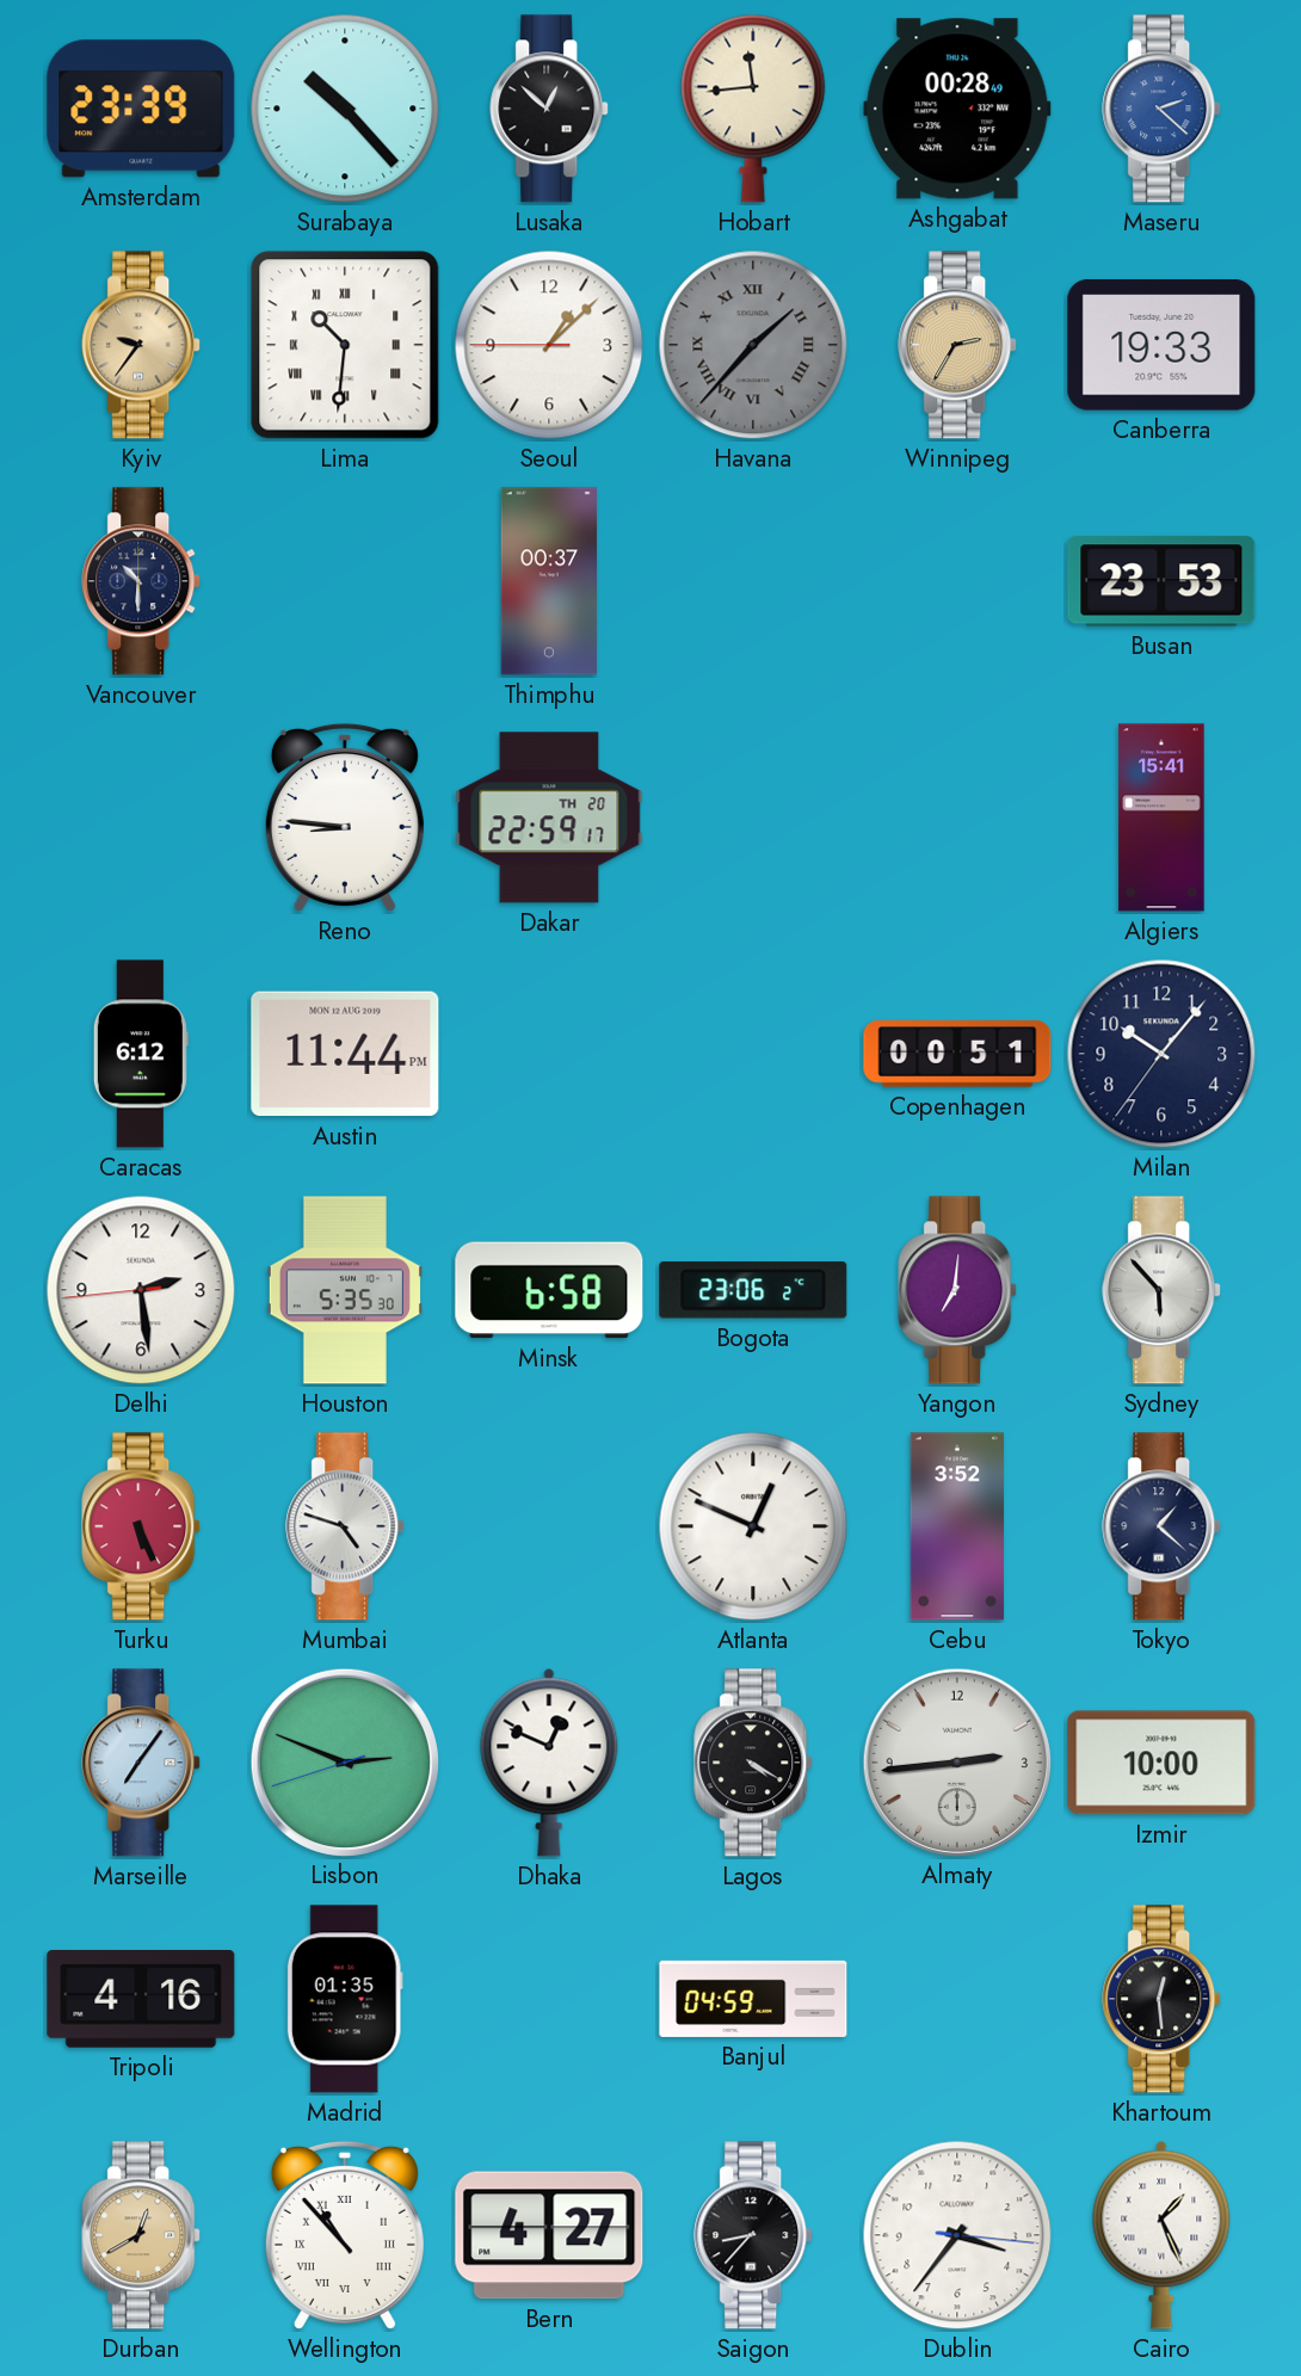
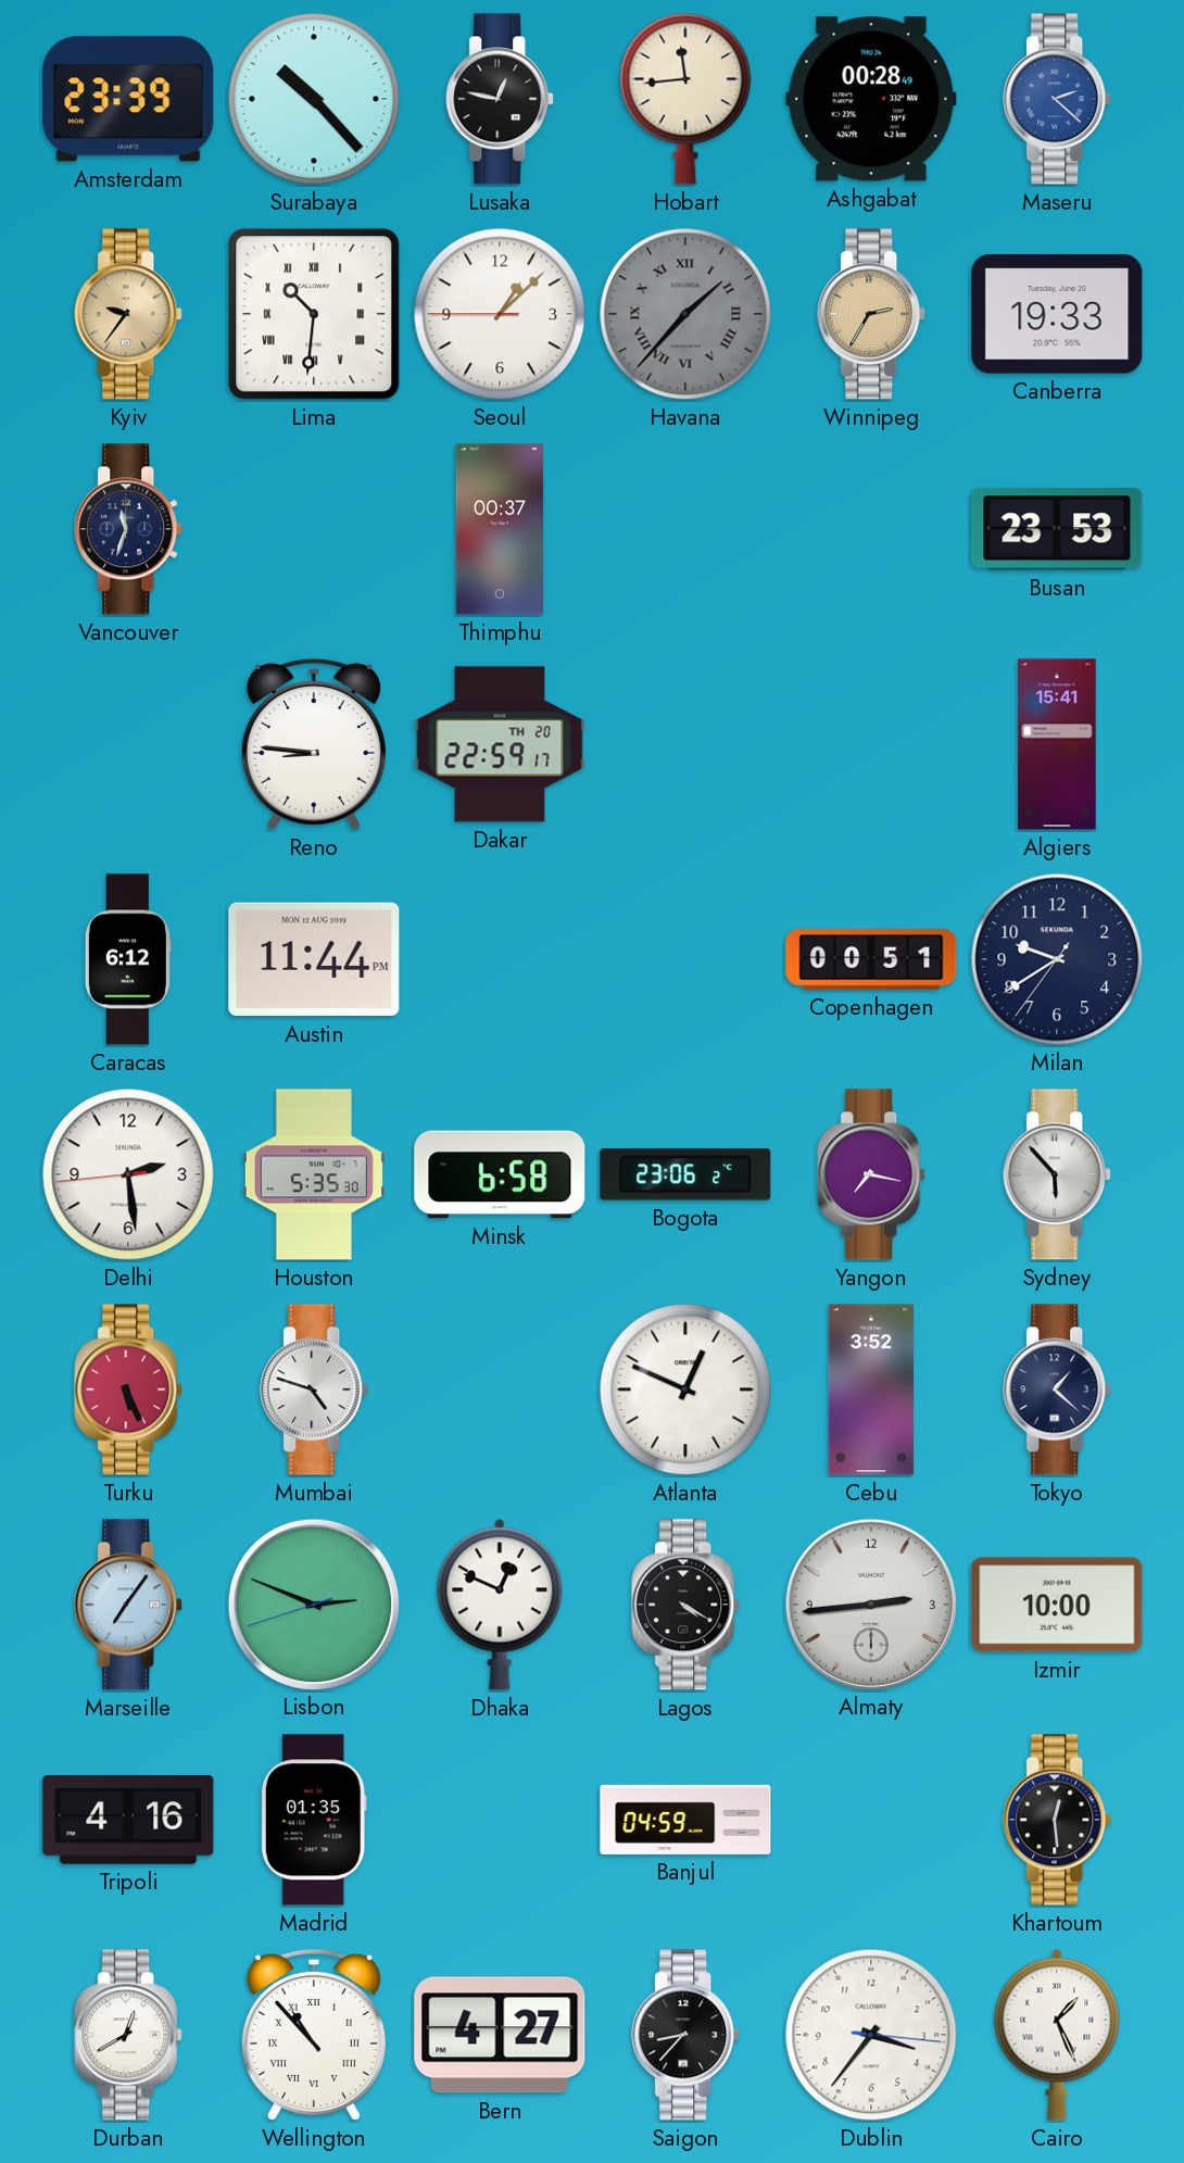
Lusaka: 12:52 -> 12:47
Vancouver: 10:30 -> 11:33
Milan: 10:06 -> 9:39
Yangon: 7:01 -> 7:17
Durban dial: champagne -> white
